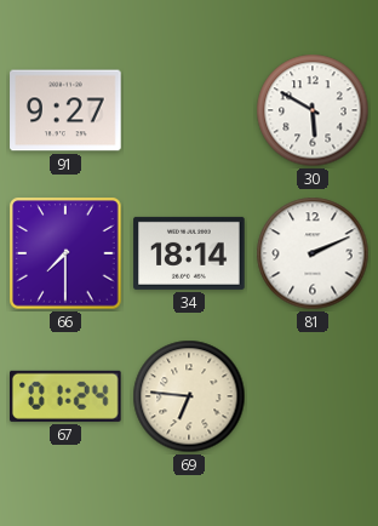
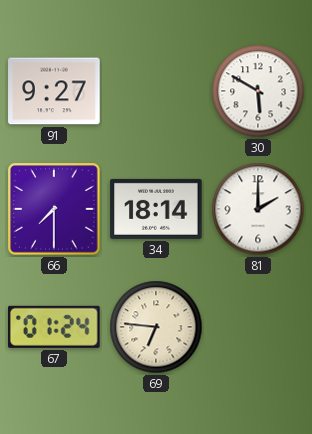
81: 2:11 -> 2:00
